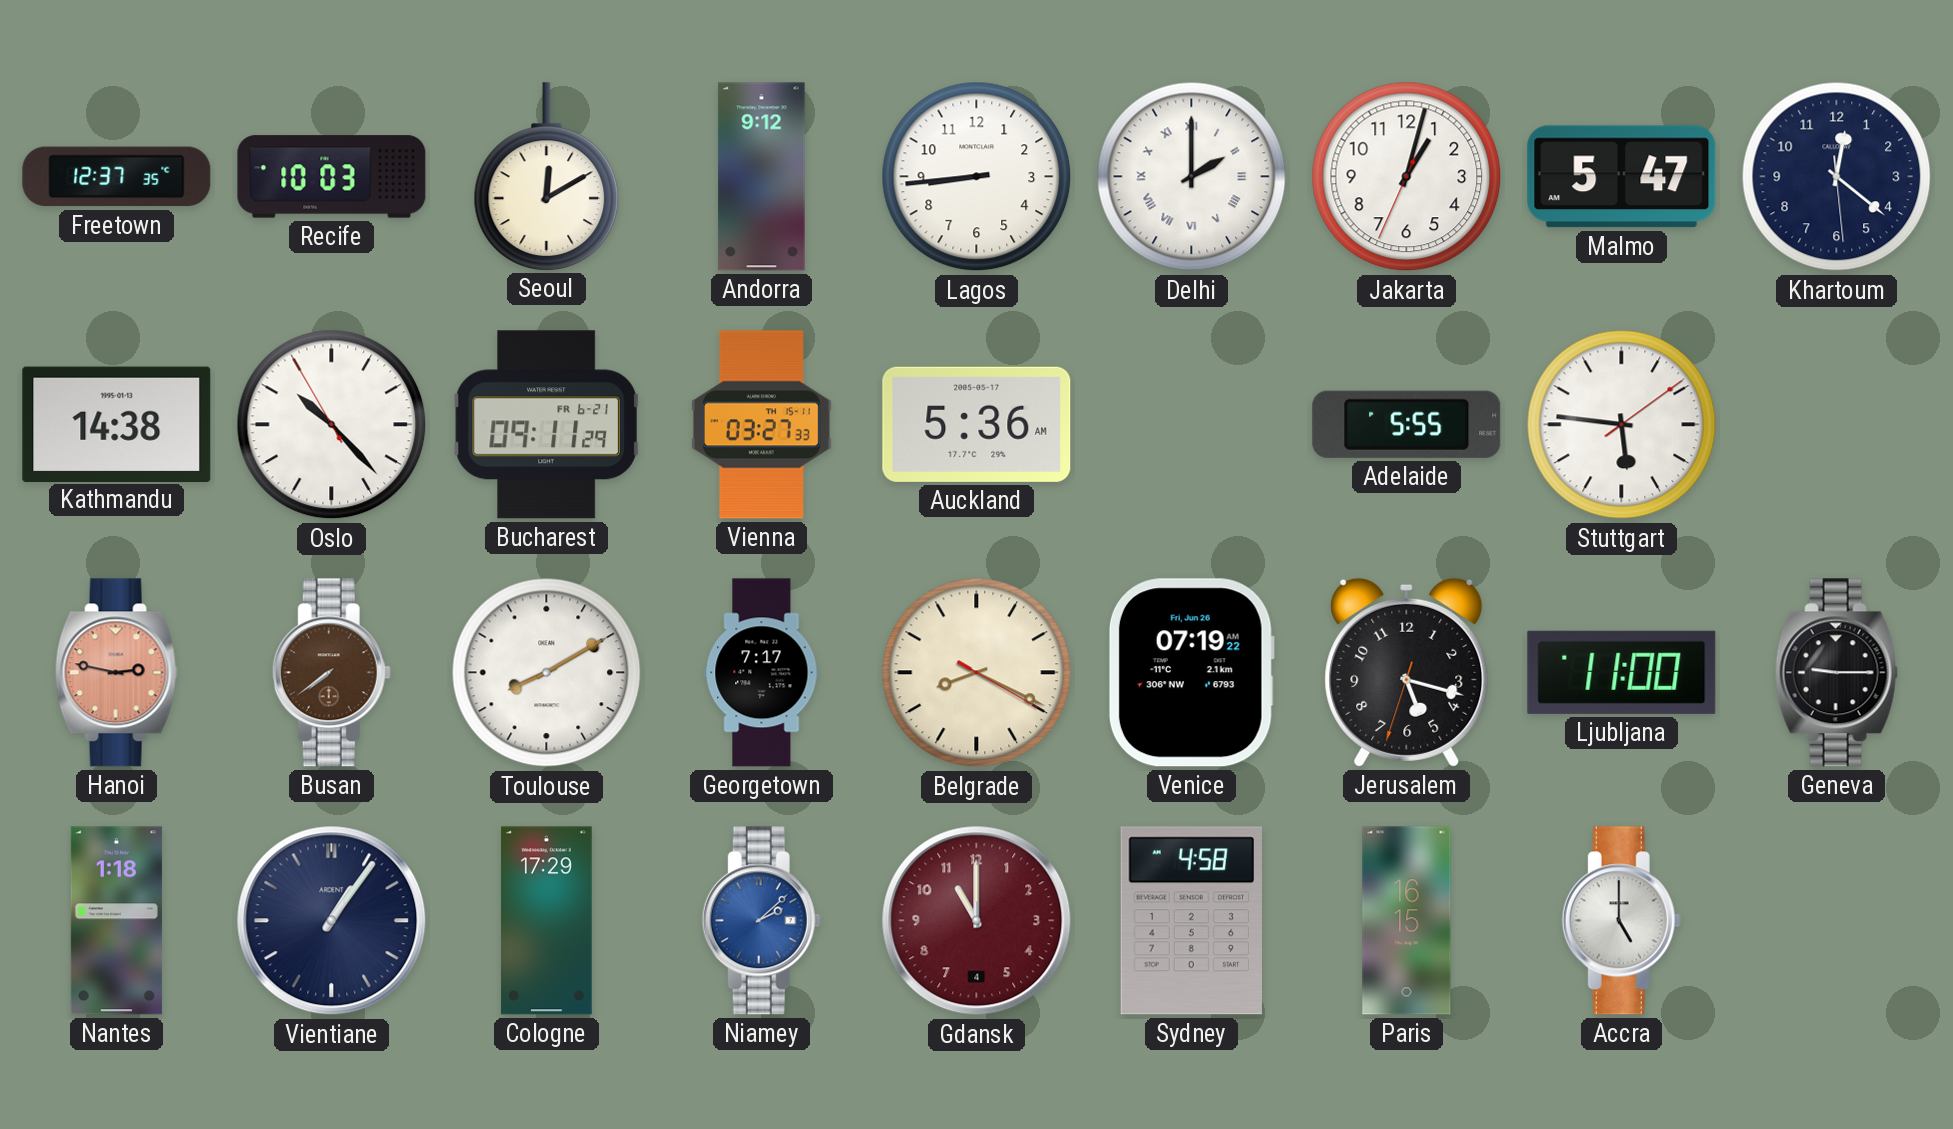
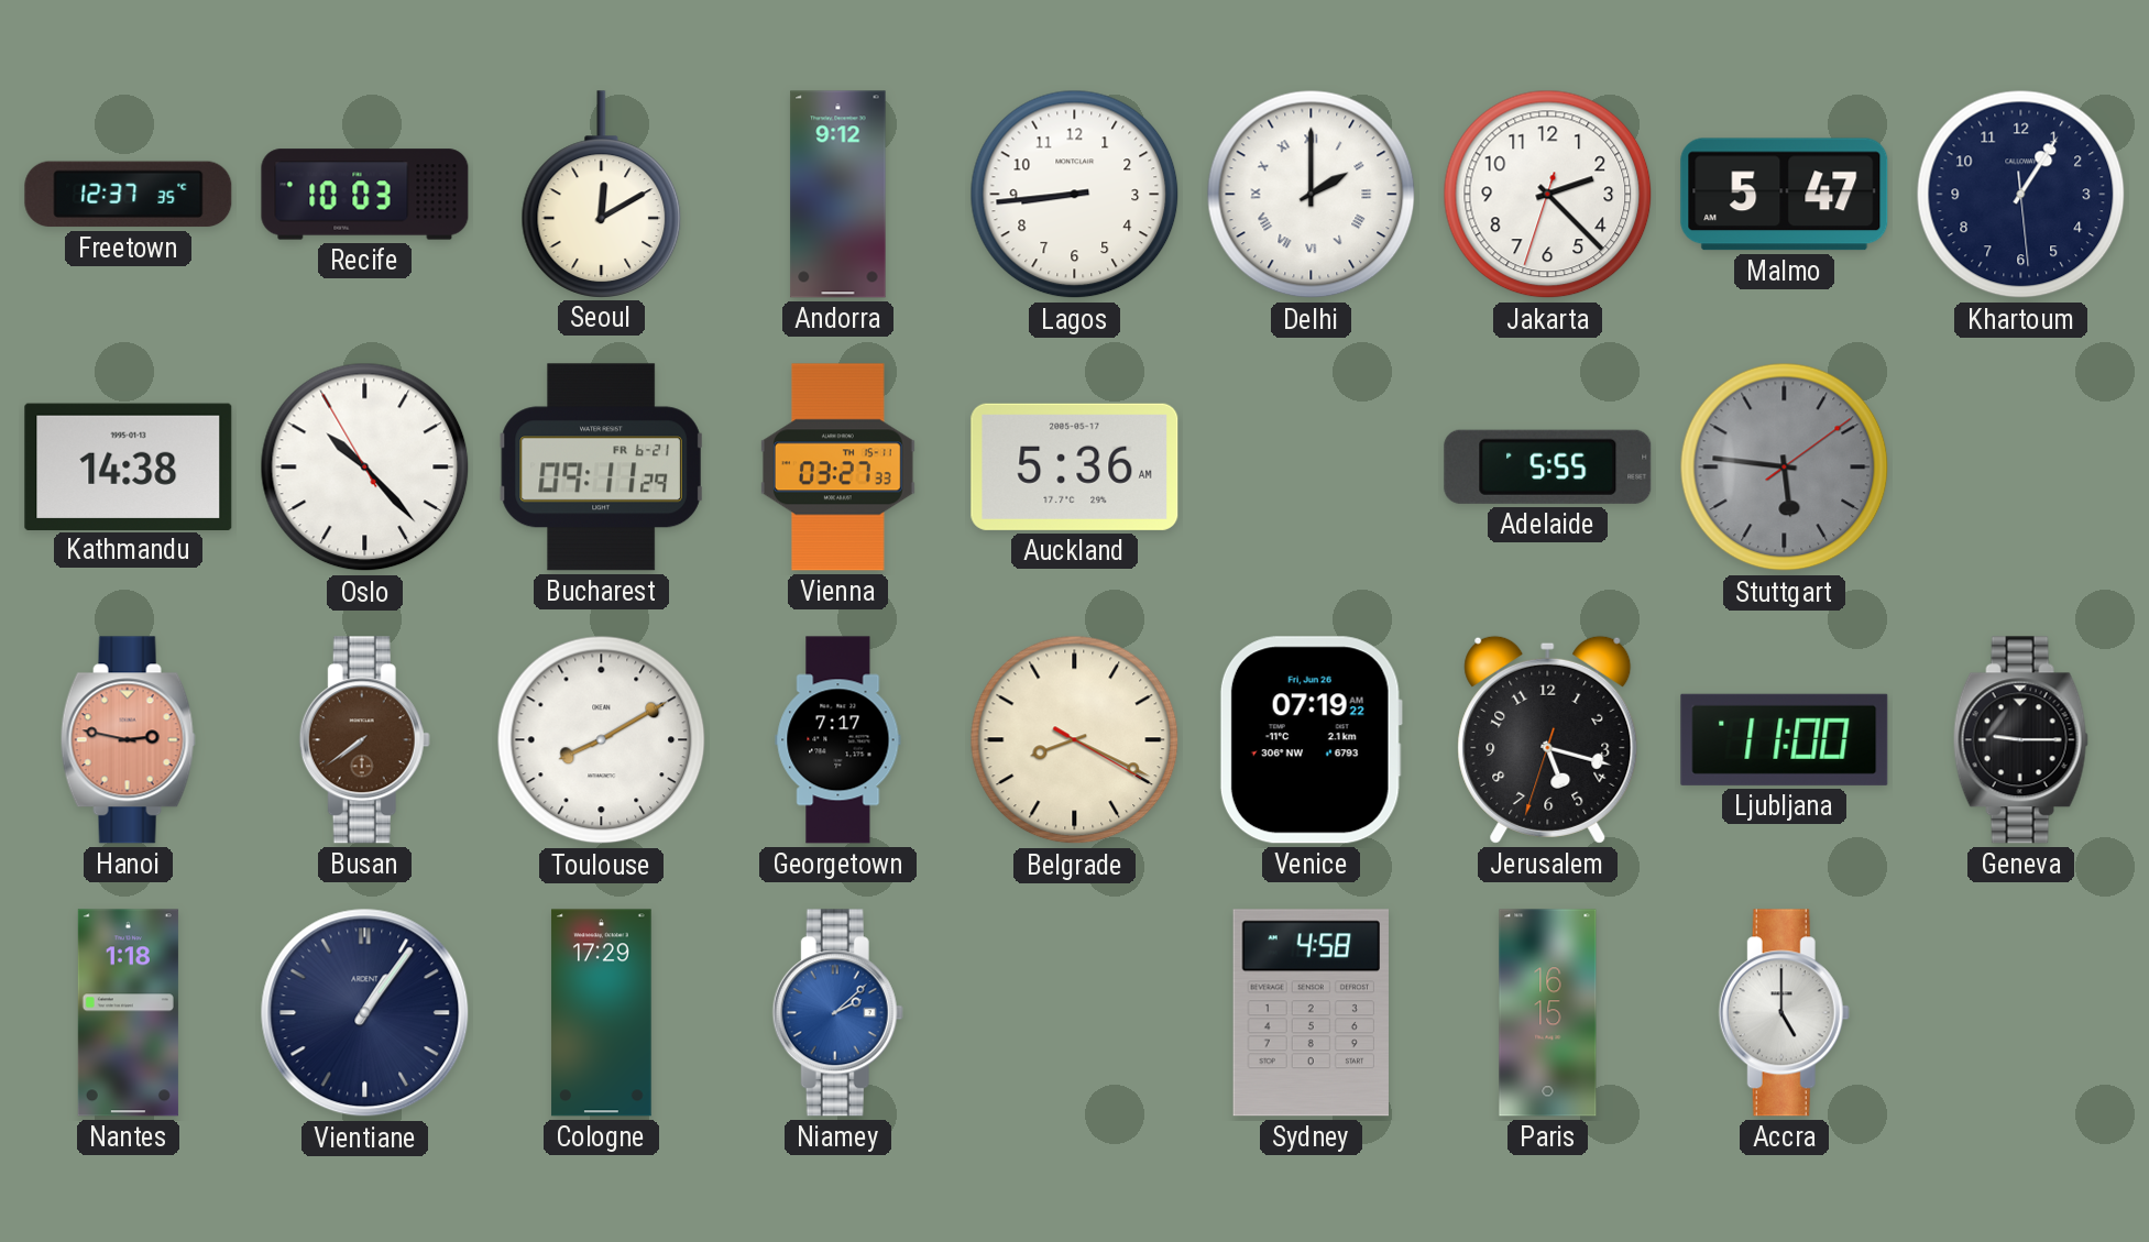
Jakarta: 1:02 -> 2:22
Khartoum: 12:21 -> 1:05
Stuttgart dial: white -> grey
Gdansk: 11:00 -> none
